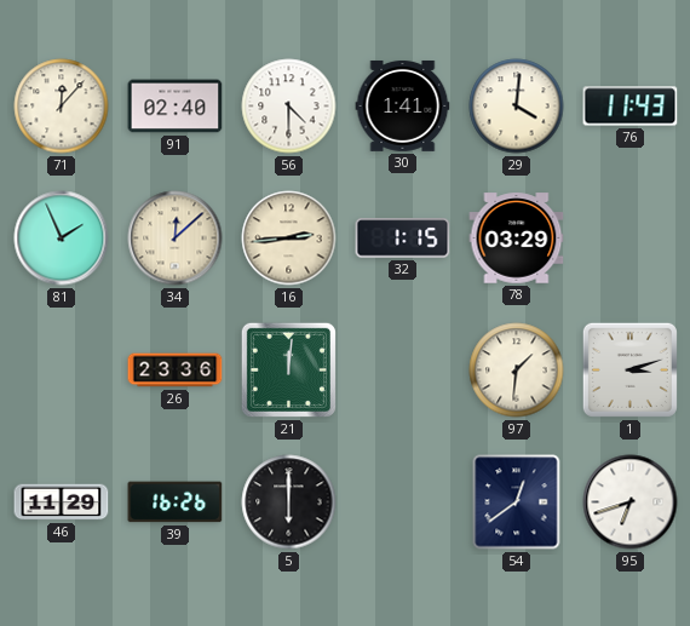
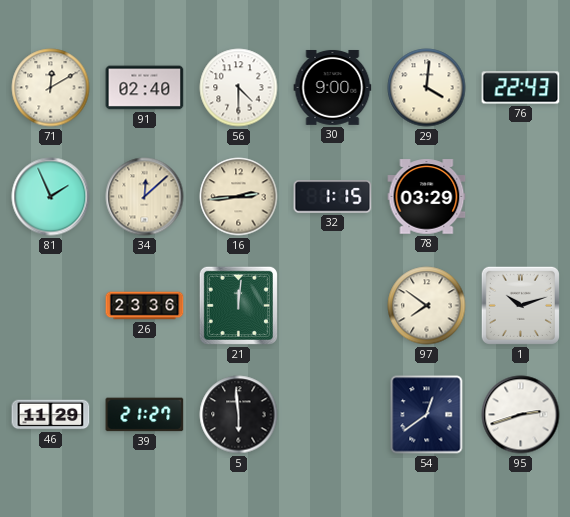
71: 12:07 -> 12:10
30: 1:41 -> 9:00
76: 11:43 -> 22:43
97: 1:31 -> 7:51
1: 3:12 -> 10:12
39: 16:26 -> 21:27
5: 6:00 -> 5:59
95: 6:42 -> 2:42
